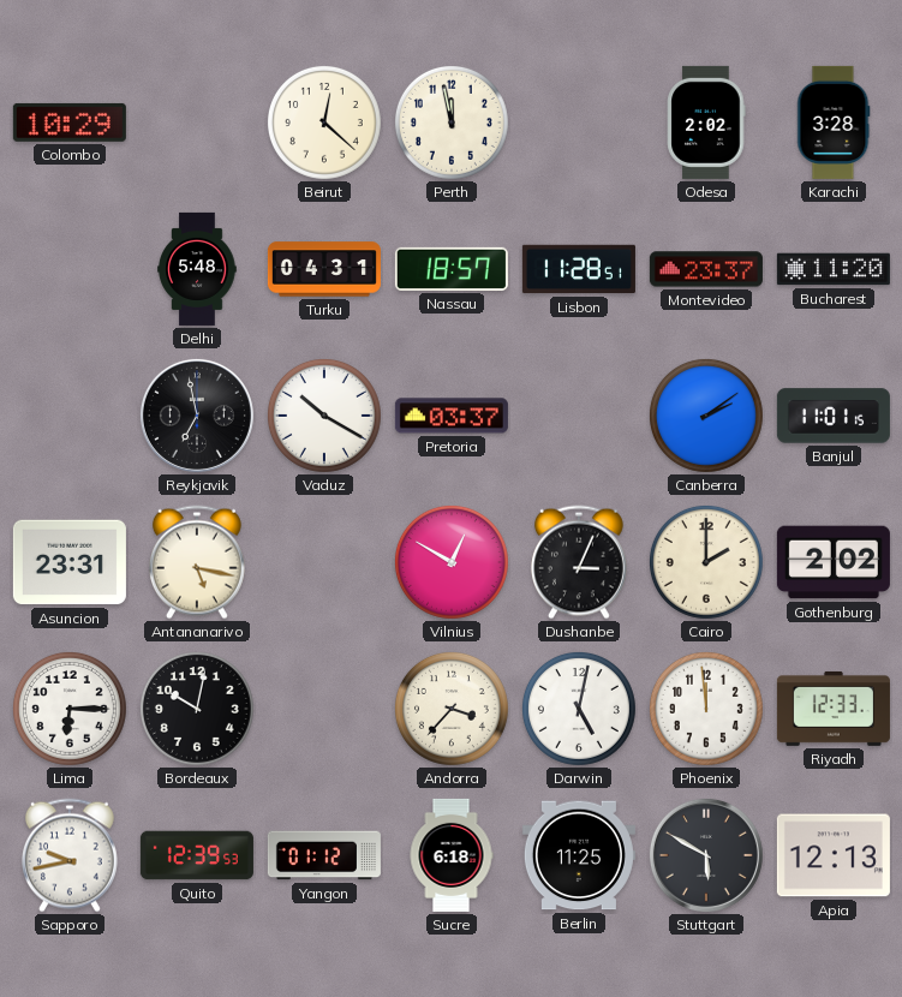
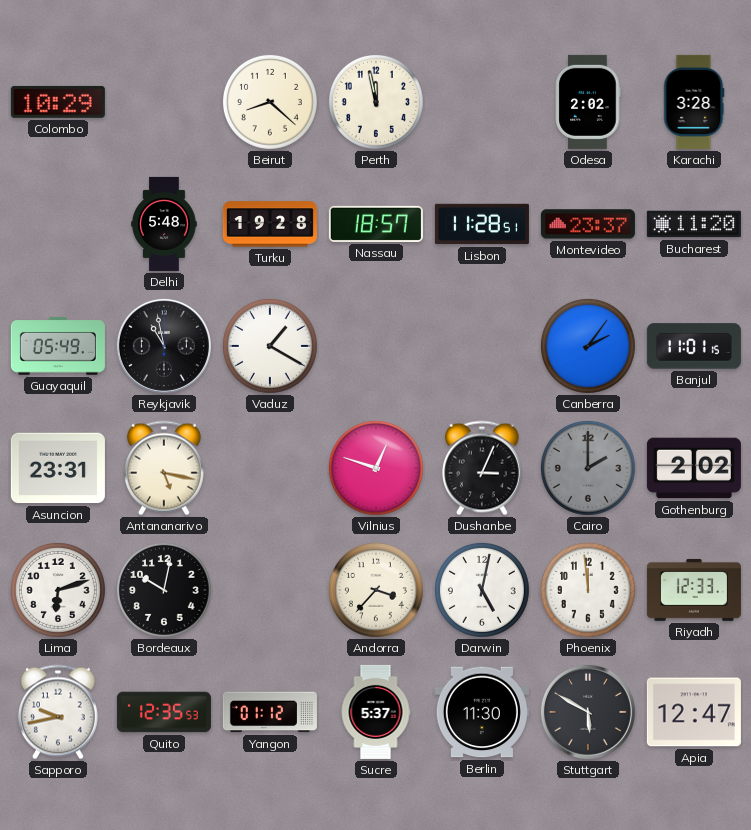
Beirut: 12:22 -> 8:22
Turku: 04:31 -> 19:28
Guayaquil: none -> 05:49
Reykjavik: 6:58 -> 10:58
Vaduz: 10:20 -> 1:20
Pretoria: 03:37 -> none
Canberra: 2:09 -> 2:06
Vilnius: 12:50 -> 12:48
Cairo dial: cream -> grey
Lima: 6:15 -> 6:12
Quito: 12:39 -> 12:35
Sucre: 6:18 -> 5:37
Berlin: 11:25 -> 11:30
Apia: 12:13 -> 12:47
